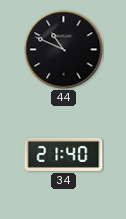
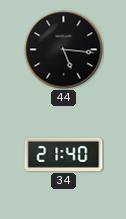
44: 10:49 -> 5:16
